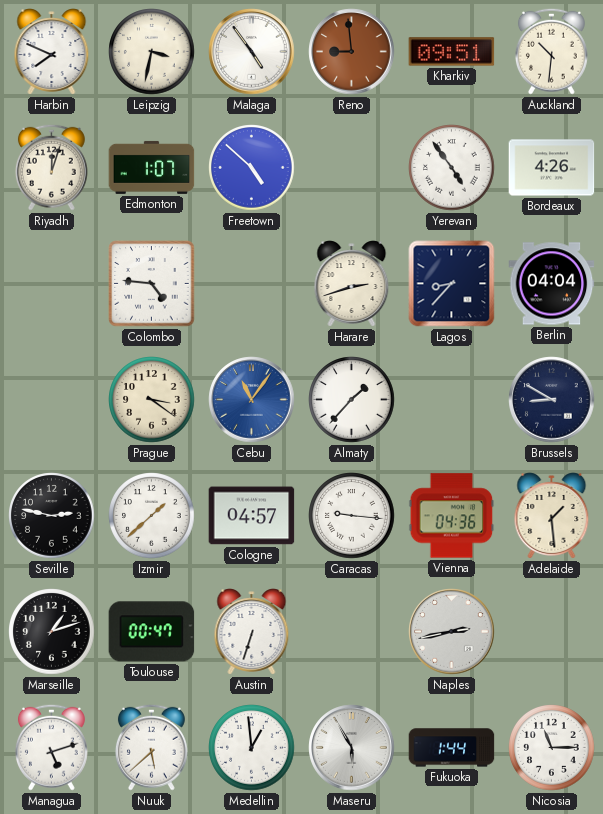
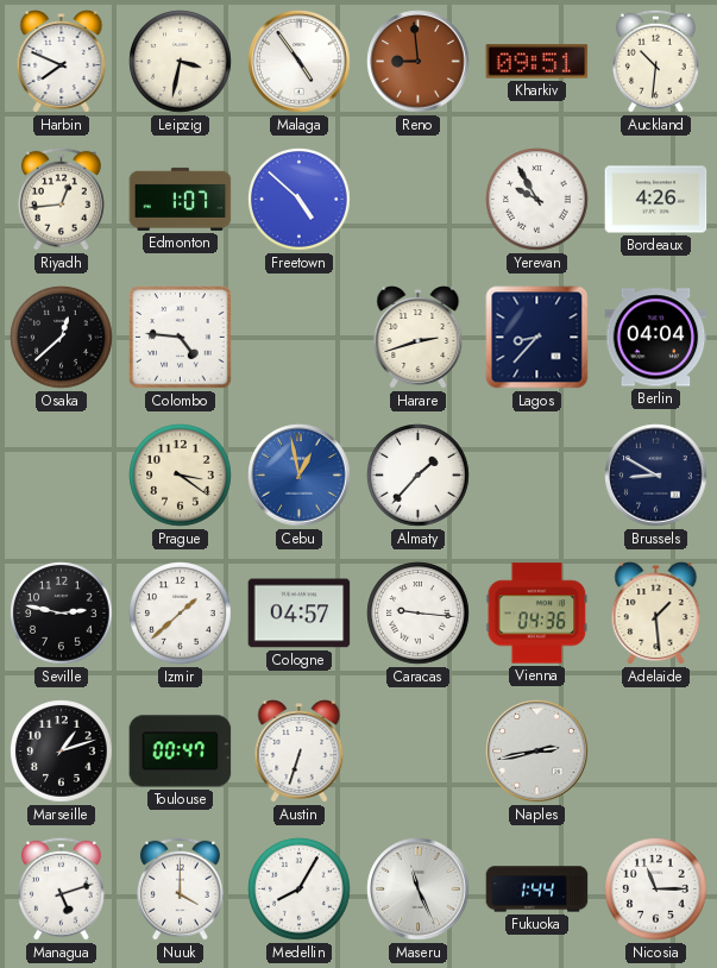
Riyadh: 12:03 -> 12:44
Yerevan: 4:54 -> 9:55
Osaka: none -> 12:38
Cebu: 11:06 -> 12:58
Nuuk: 5:38 -> 4:00
Medellin: 12:59 -> 8:05
Maseru: 5:55 -> 11:26
